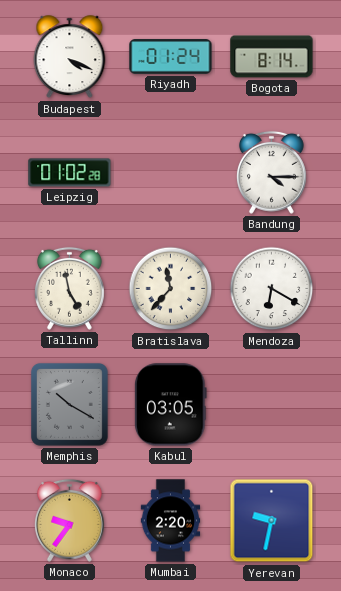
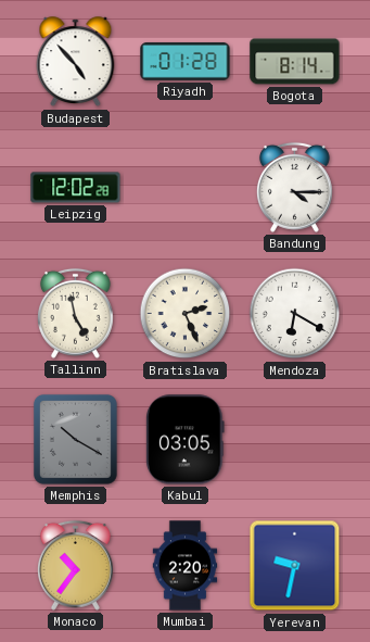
Budapest: 4:19 -> 4:53
Riyadh: 01:24 -> 01:28
Leipzig: 01:02 -> 12:02
Bratislava: 11:37 -> 2:26
Monaco: 9:36 -> 10:36
